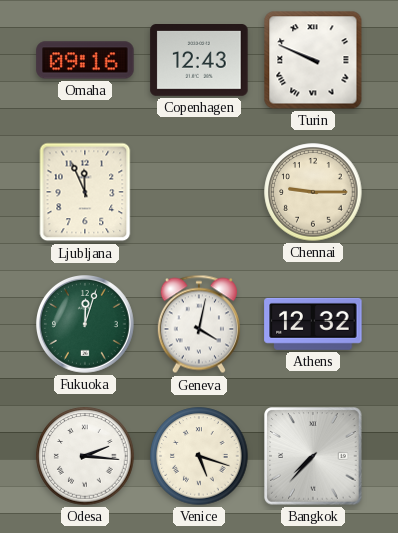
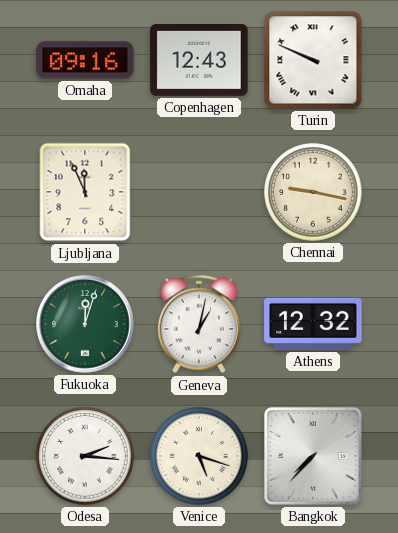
Chennai: 9:15 -> 9:17
Geneva: 4:02 -> 1:02
